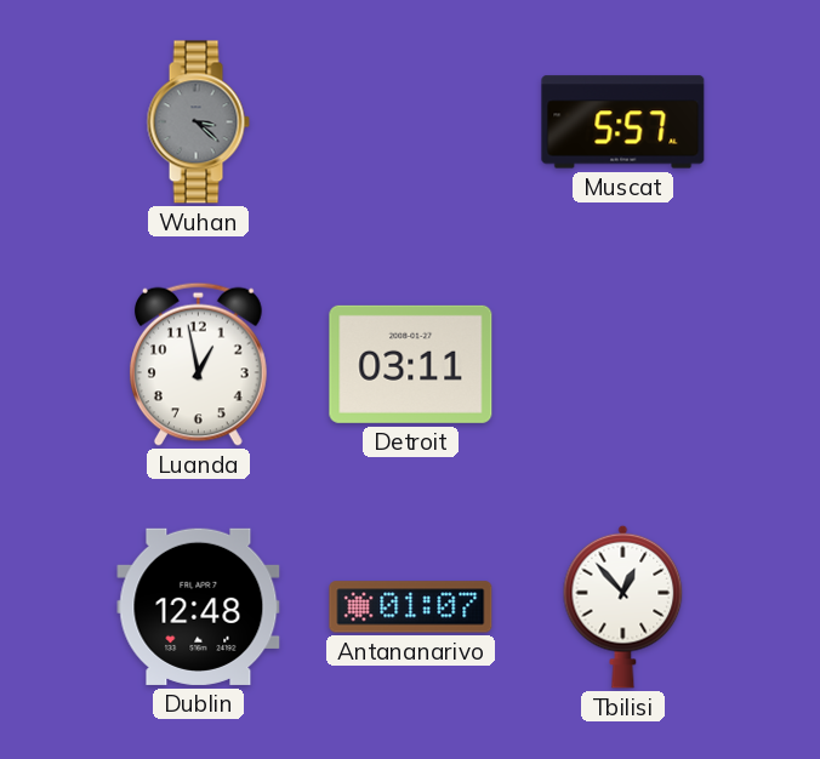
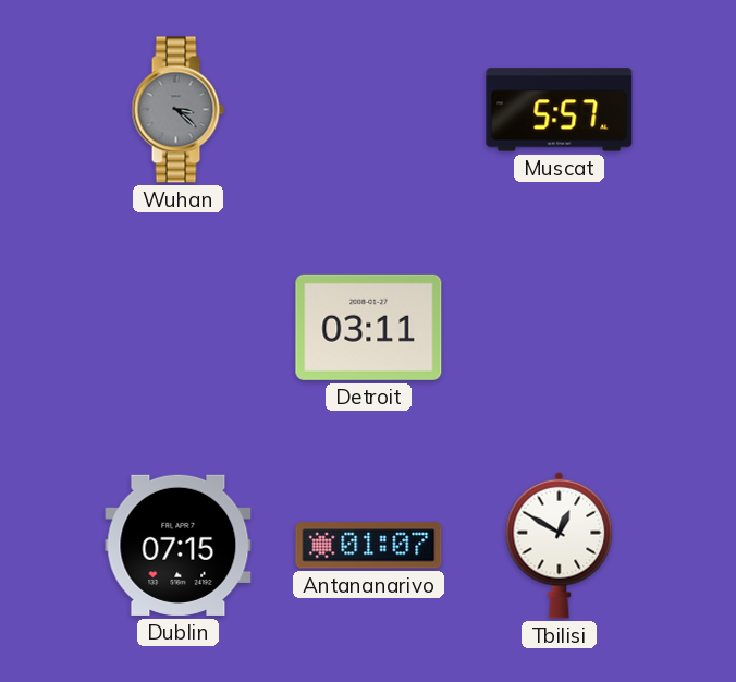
Luanda: 12:58 -> none
Dublin: 12:48 -> 07:15
Tbilisi: 12:53 -> 12:50
